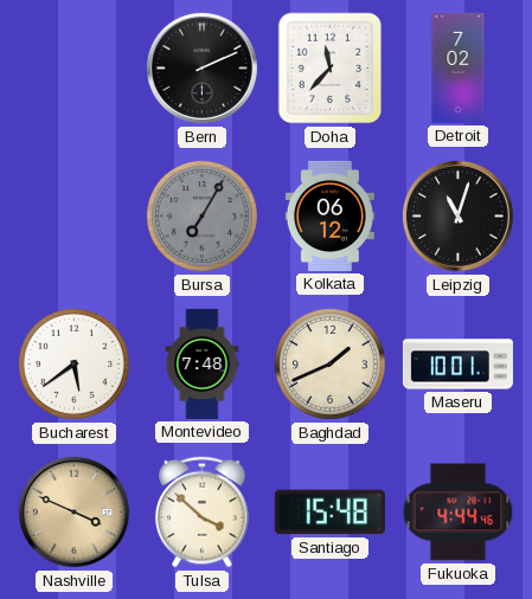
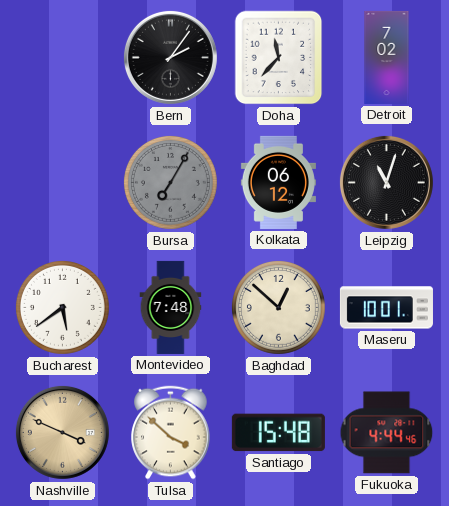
Bern: 2:11 -> 2:06
Baghdad: 1:41 -> 12:52
